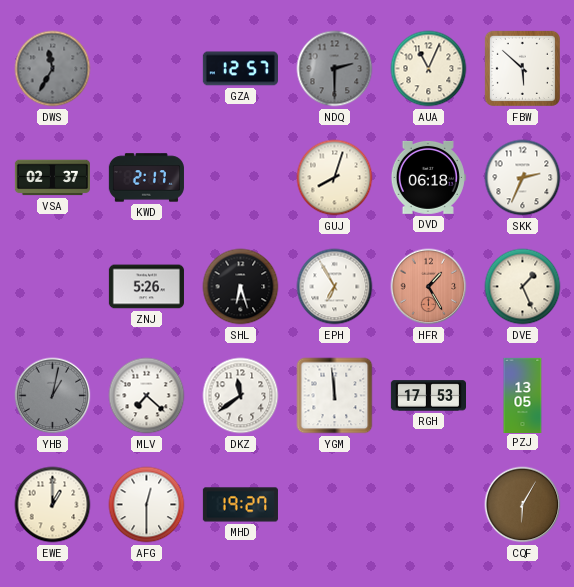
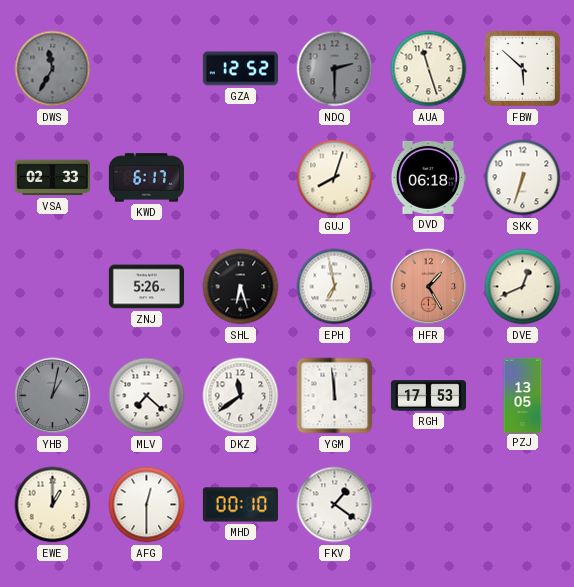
GZA: 12:57 -> 12:52
AUA: 11:04 -> 11:27
VSA: 02:37 -> 02:33
KWD: 2:17 -> 6:17
SKK: 2:34 -> 6:33
EPH: 6:55 -> 6:58
DVE: 1:26 -> 12:41
MHD: 19:27 -> 00:10
FKV: none -> 1:21
CQF: 6:05 -> none
